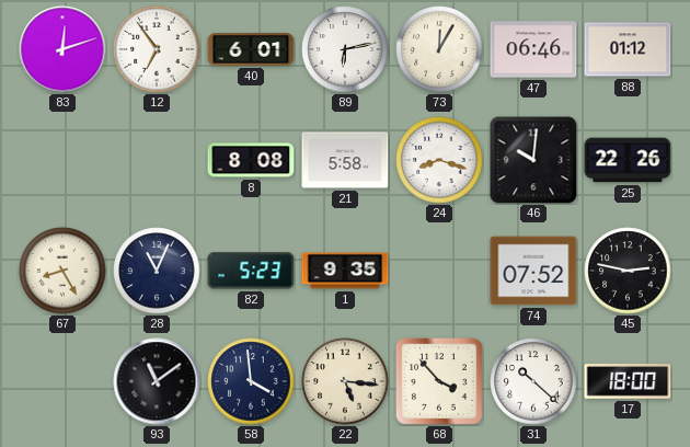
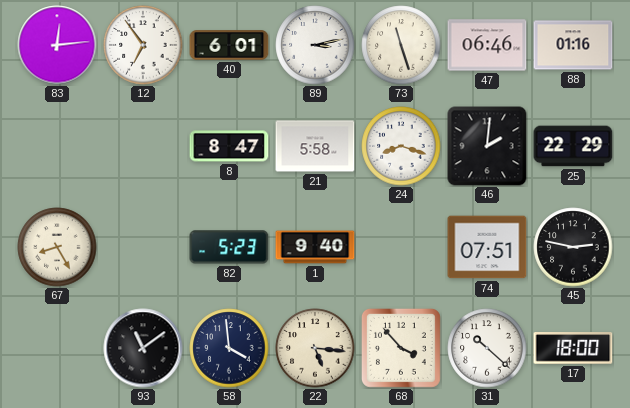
83: 12:12 -> 12:14
89: 6:13 -> 3:13
73: 12:05 -> 11:27
88: 01:12 -> 01:16
8: 8:08 -> 8:47
46: 10:01 -> 2:01
25: 22:26 -> 22:29
28: 11:04 -> none
1: 9:35 -> 9:40
74: 07:52 -> 07:51
